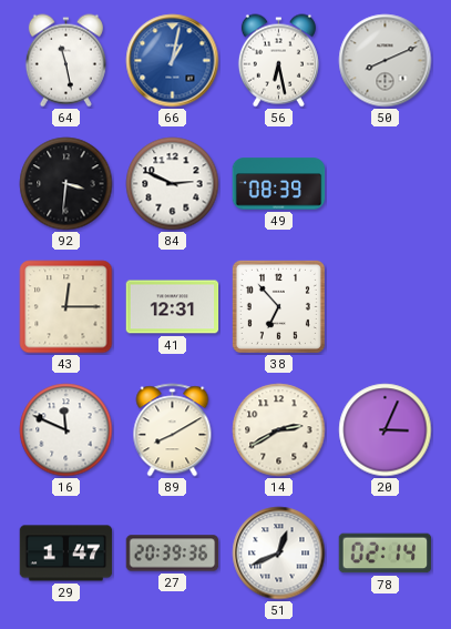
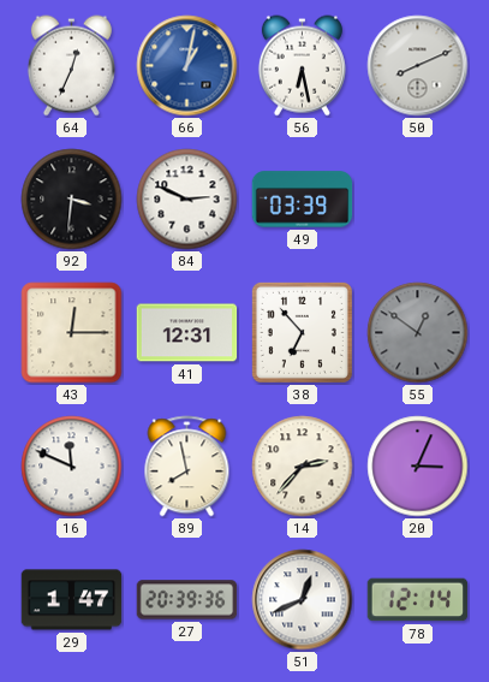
64: 11:28 -> 12:34
49: 08:39 -> 03:39
55: none -> 12:51
89: 8:10 -> 7:58
14: 2:40 -> 2:37
78: 02:14 -> 12:14
